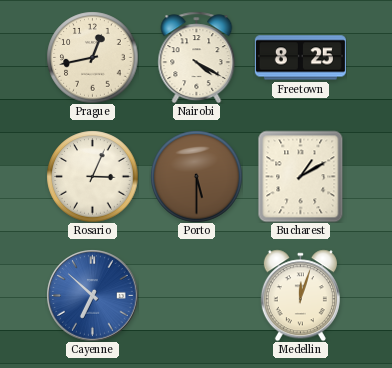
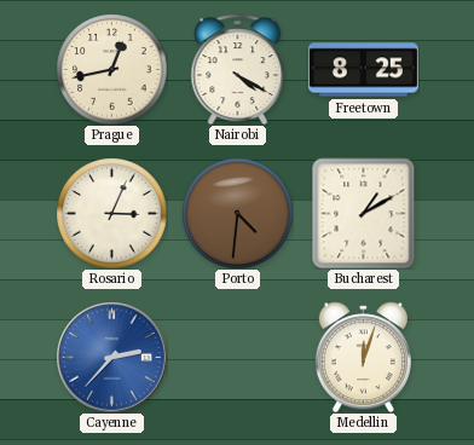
Porto: 5:30 -> 4:31
Cayenne: 6:52 -> 2:37
